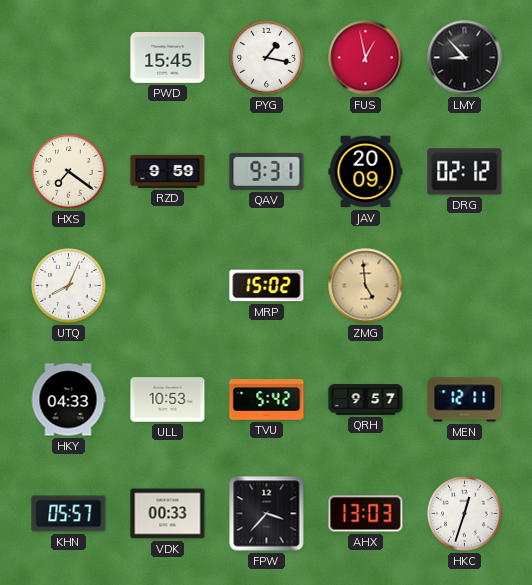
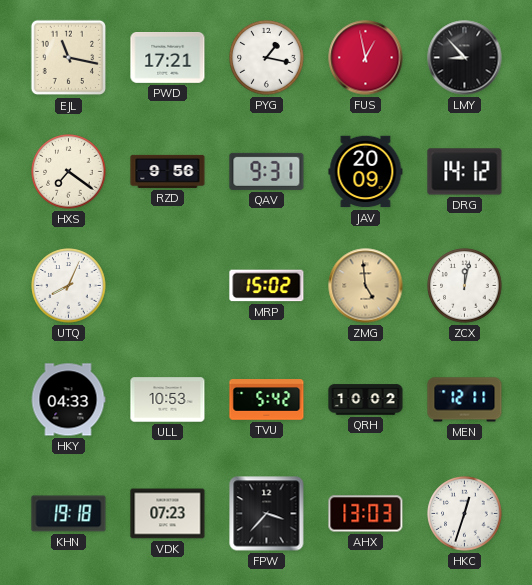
EJL: none -> 11:17
PWD: 15:45 -> 17:21
RZD: 9:59 -> 9:56
DRG: 02:12 -> 14:12
ZCX: none -> 12:02
QRH: 9:57 -> 10:02
KHN: 05:57 -> 19:18
VDK: 00:33 -> 07:23
